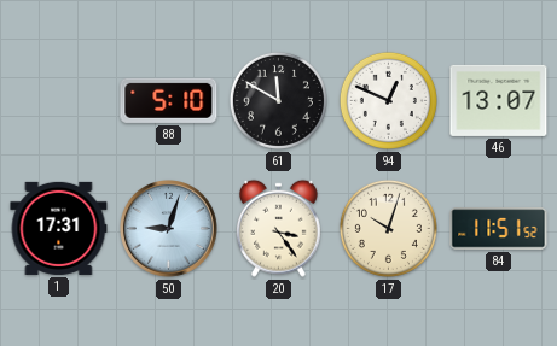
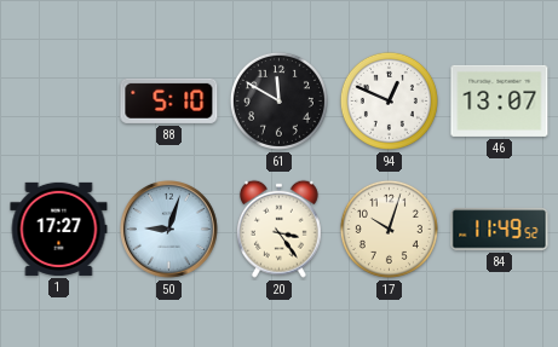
1: 17:31 -> 17:27
84: 11:51 -> 11:49
